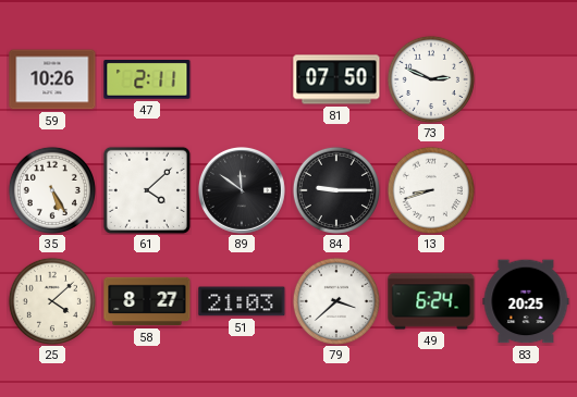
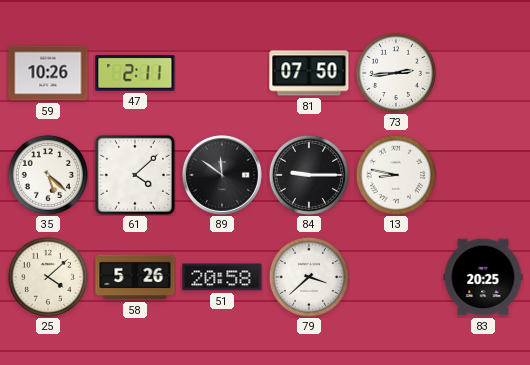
73: 2:49 -> 2:44
35: 5:25 -> 5:22
13: 8:42 -> 8:47
58: 8:27 -> 5:26
51: 21:03 -> 20:58
49: 6:24 -> none
